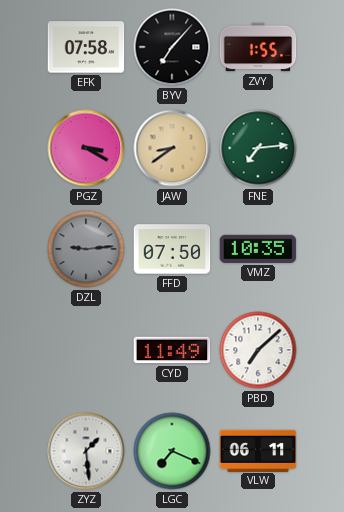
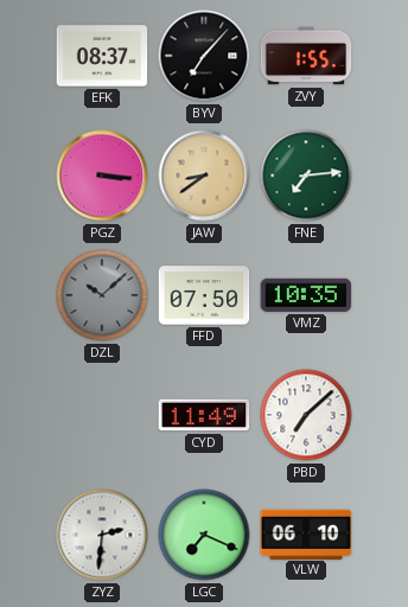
EFK: 07:58 -> 08:37
PGZ: 3:20 -> 3:16
DZL: 9:14 -> 10:08
ZYZ: 1:29 -> 2:31
VLW: 06:11 -> 06:10
